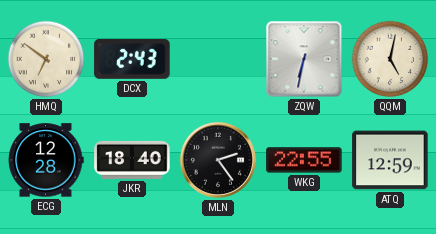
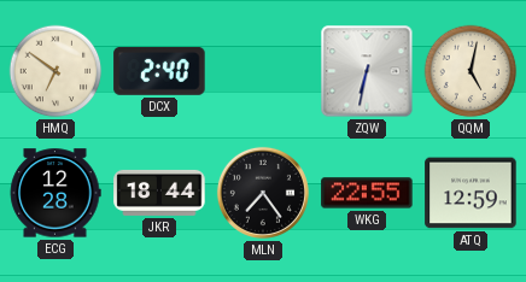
DCX: 2:43 -> 2:40
JKR: 18:40 -> 18:44
MLN: 2:24 -> 7:24
